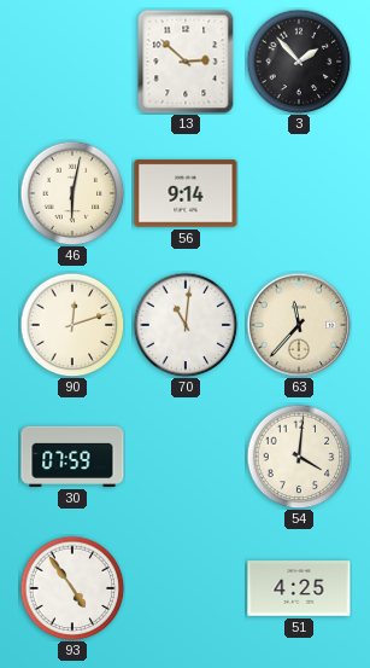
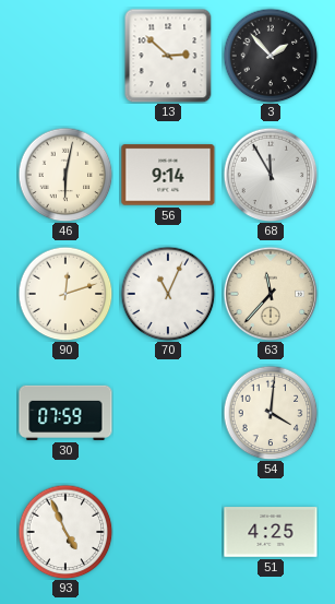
68: none -> 11:55
70: 11:01 -> 11:04
93: 4:54 -> 4:56
